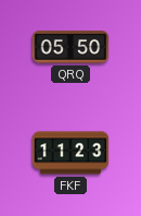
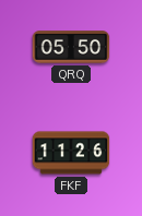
FKF: 11:23 -> 11:26
